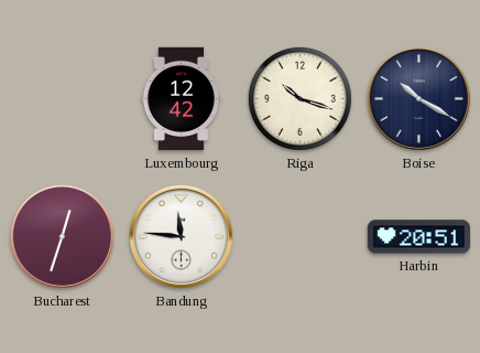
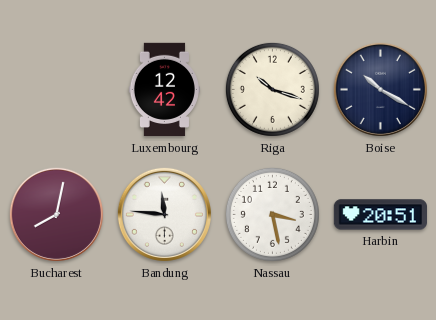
Bucharest: 12:33 -> 8:02
Nassau: none -> 3:28
